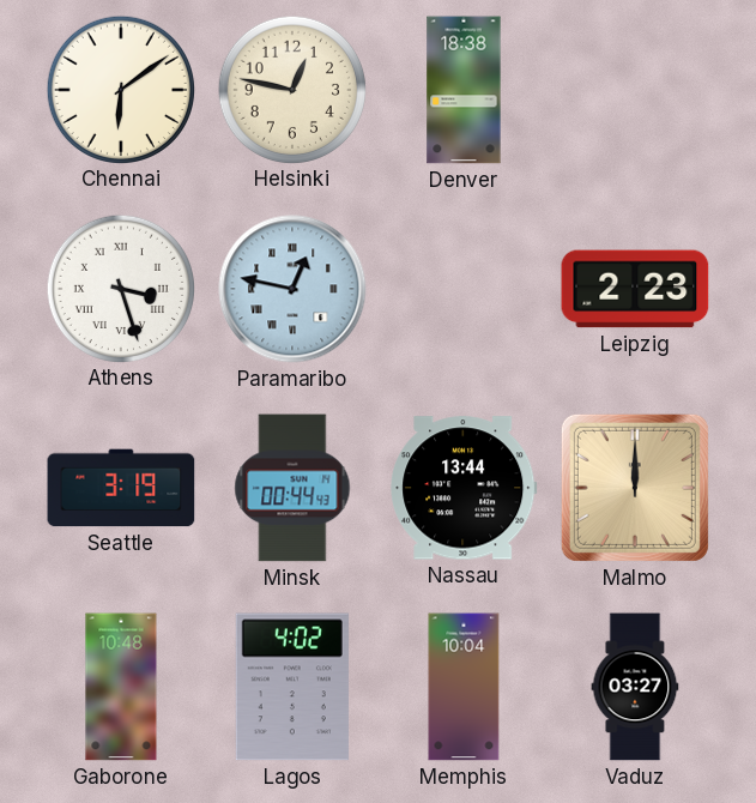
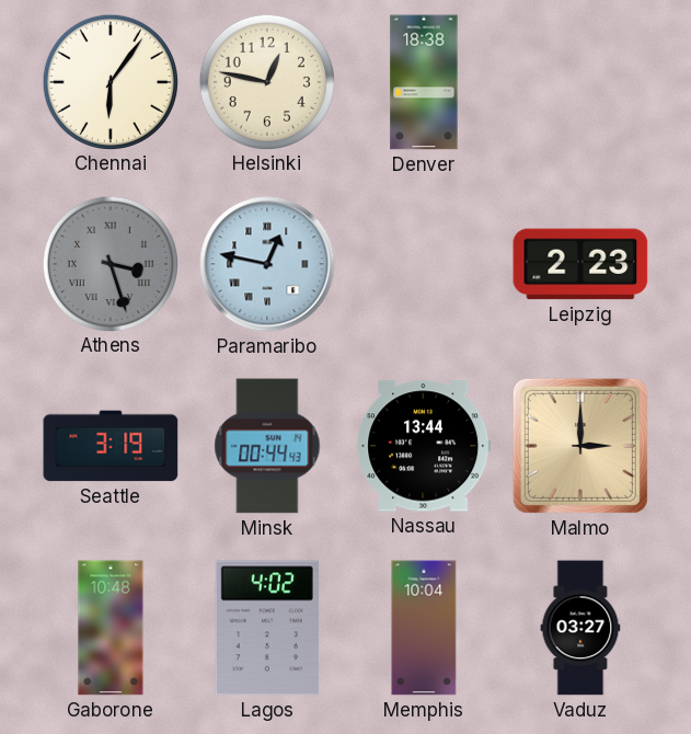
Chennai: 6:09 -> 6:06
Athens dial: white -> grey
Malmo: 12:00 -> 3:00
